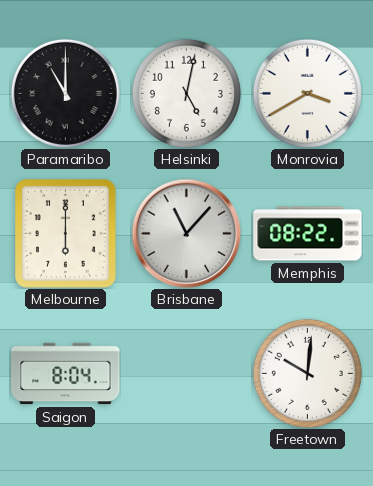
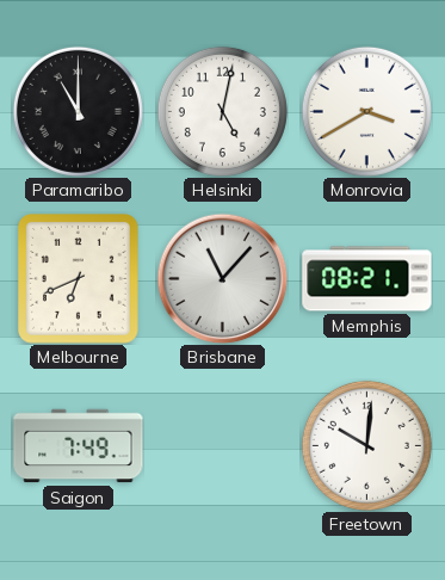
Melbourne: 6:00 -> 6:41
Memphis: 08:22 -> 08:21
Saigon: 8:04 -> 7:49
